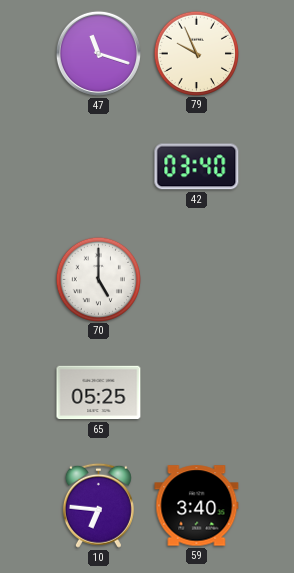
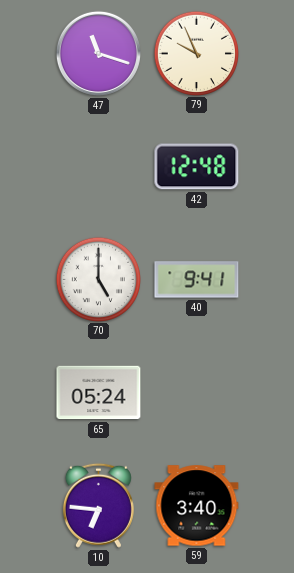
42: 03:40 -> 12:48
40: none -> 9:41
65: 05:25 -> 05:24
